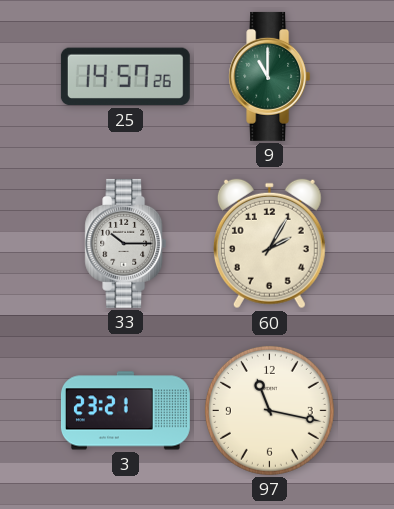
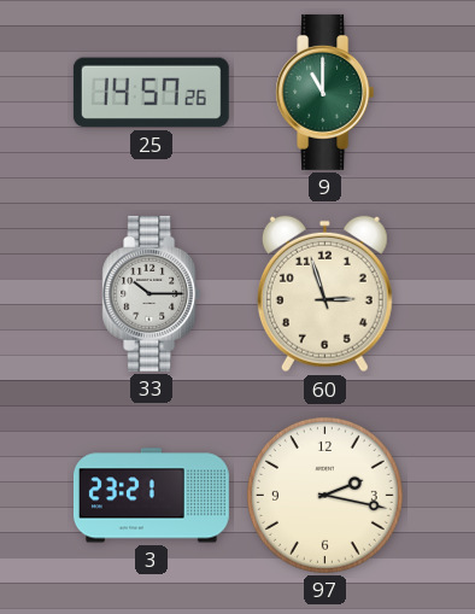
60: 2:05 -> 2:57
97: 11:17 -> 2:17
